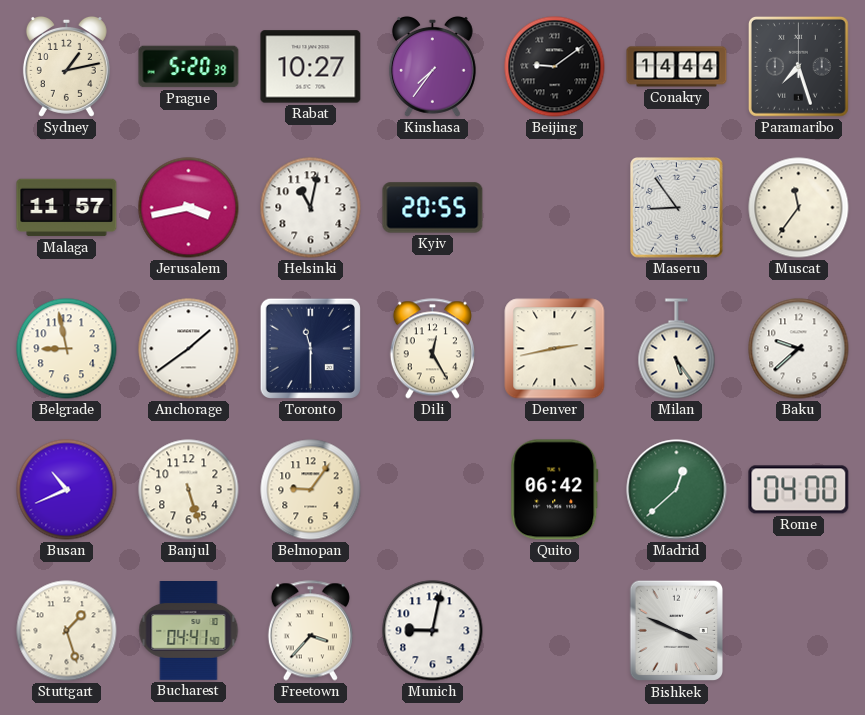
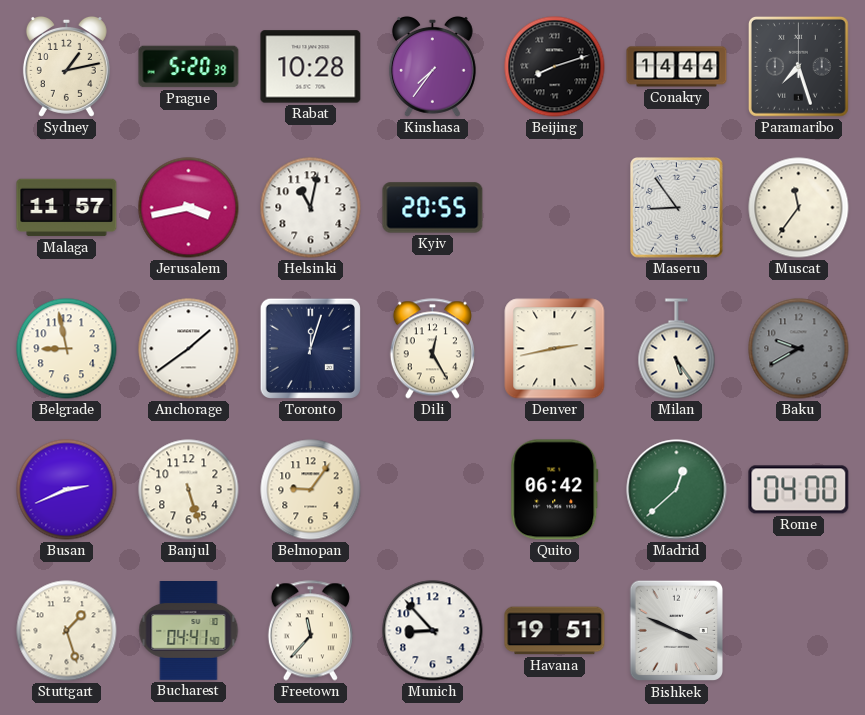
Rabat: 10:27 -> 10:28
Beijing: 9:09 -> 8:12
Toronto: 11:30 -> 12:03
Baku: 9:38 -> 9:40
Baku dial: white -> grey
Busan: 10:41 -> 2:41
Freetown: 3:37 -> 11:37
Munich: 9:02 -> 8:53
Havana: none -> 19:51
